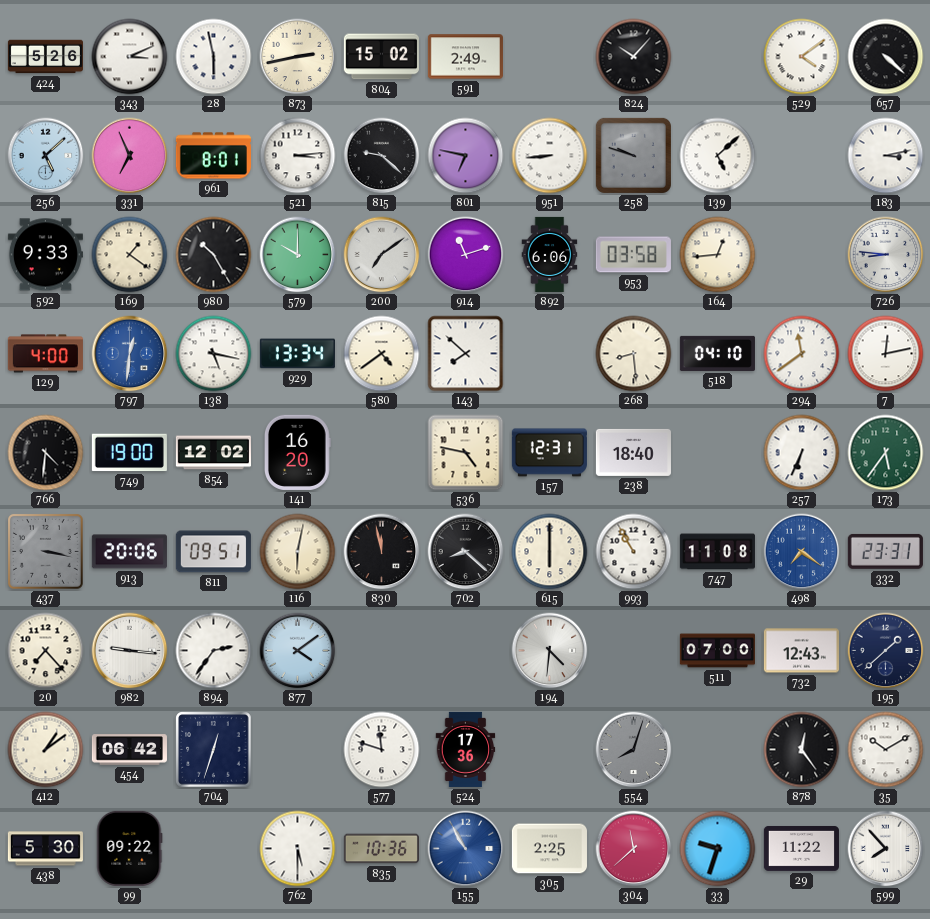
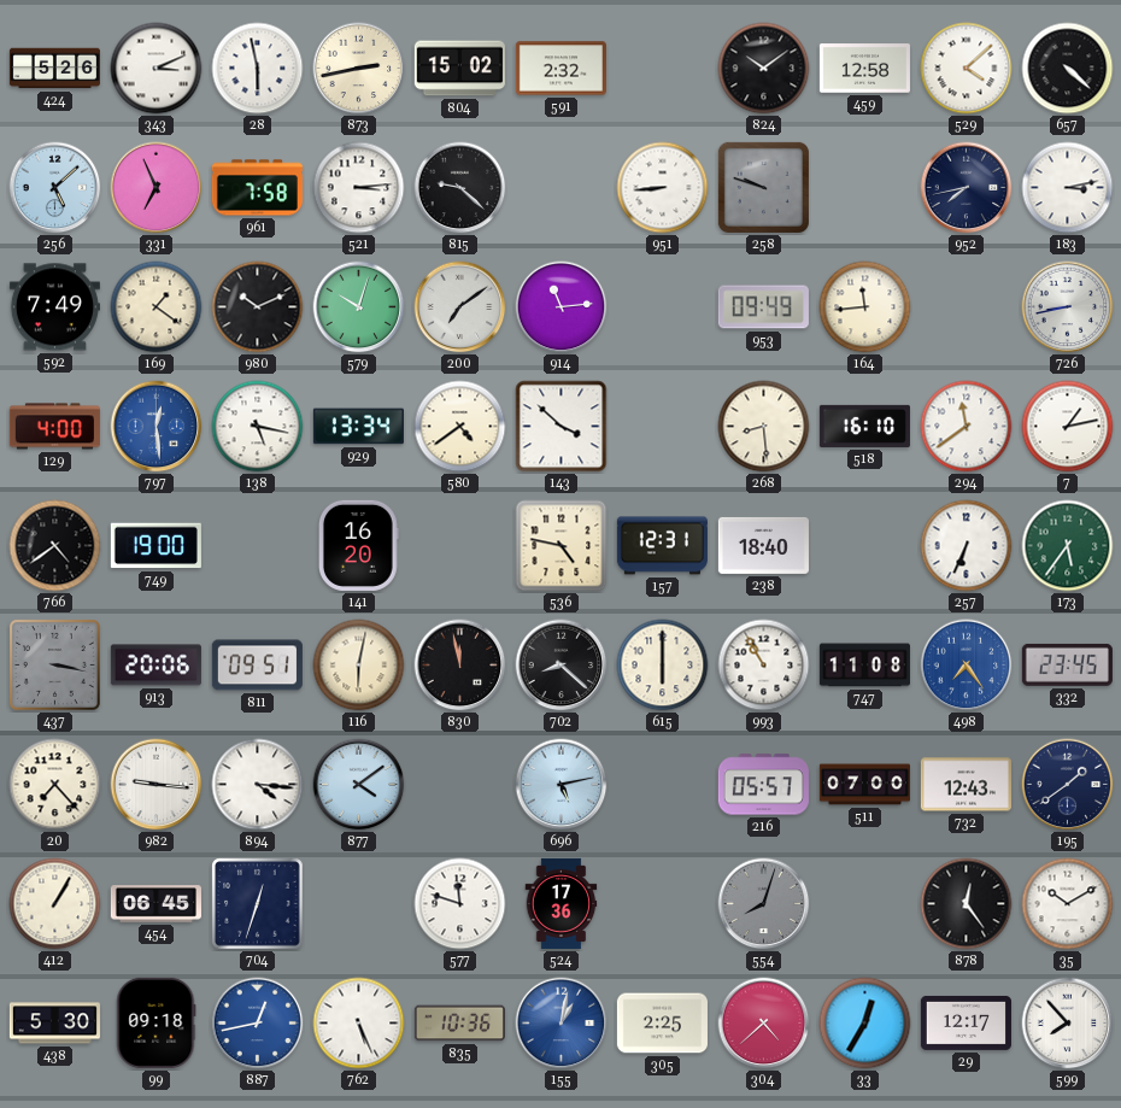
591: 2:49 -> 2:32
824: 10:07 -> 10:09
459: none -> 12:58
529: 4:09 -> 4:08
961: 8:01 -> 7:58
801: 6:47 -> none
139: 5:08 -> none
952: none -> 7:43
592: 9:33 -> 7:49
980: 10:25 -> 10:11
579: 10:00 -> 10:03
914: 11:12 -> 11:14
892: 6:06 -> none
953: 03:58 -> 09:49
164: 12:44 -> 11:44
726: 8:46 -> 8:43
797: 12:31 -> 12:29
143: 7:52 -> 3:52
518: 04:10 -> 16:10
7: 12:13 -> 1:13
766: 4:31 -> 4:39
854: 12:02 -> none
498: 7:21 -> 7:24
332: 23:31 -> 23:45
894: 2:36 -> 4:16
696: none -> 5:13
194: 4:31 -> none
216: none -> 05:57
195: 1:38 -> 1:39
412: 1:09 -> 1:05
454: 06:42 -> 06:45
99: 09:22 -> 09:18
887: none -> 12:43
762: 5:30 -> 5:26
155: 10:55 -> 1:02
304: 11:38 -> 4:38
33: 9:33 -> 12:35
29: 11:22 -> 12:17
